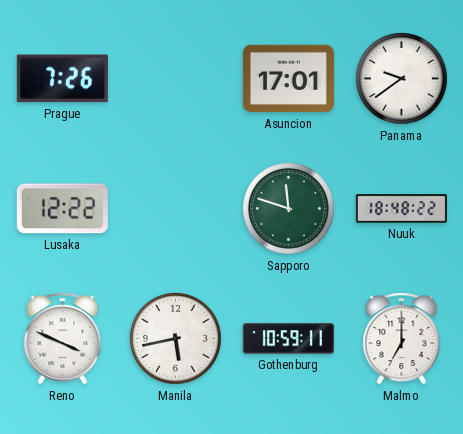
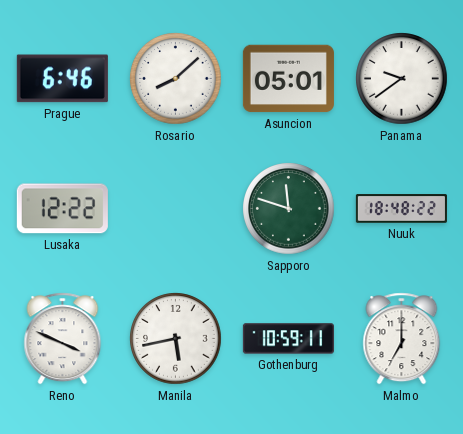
Prague: 7:26 -> 6:46
Rosario: none -> 8:08
Asuncion: 17:01 -> 05:01
